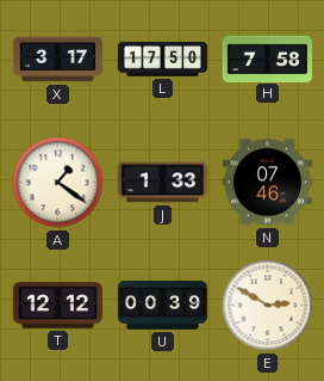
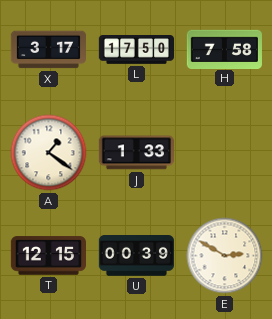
N: 07:46 -> none
T: 12:12 -> 12:15
